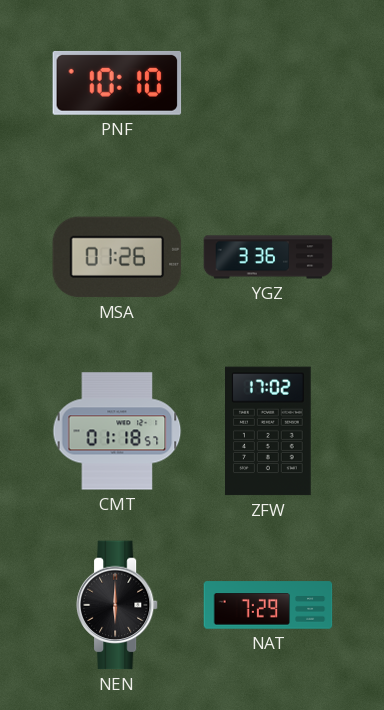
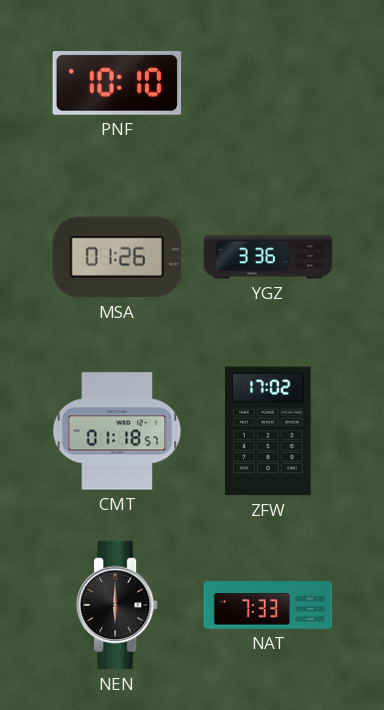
NAT: 7:29 -> 7:33
